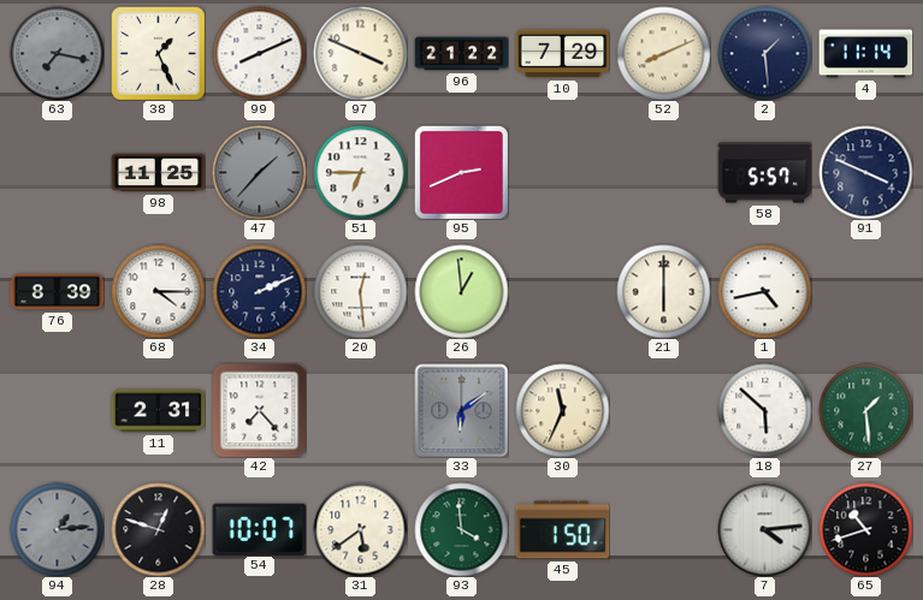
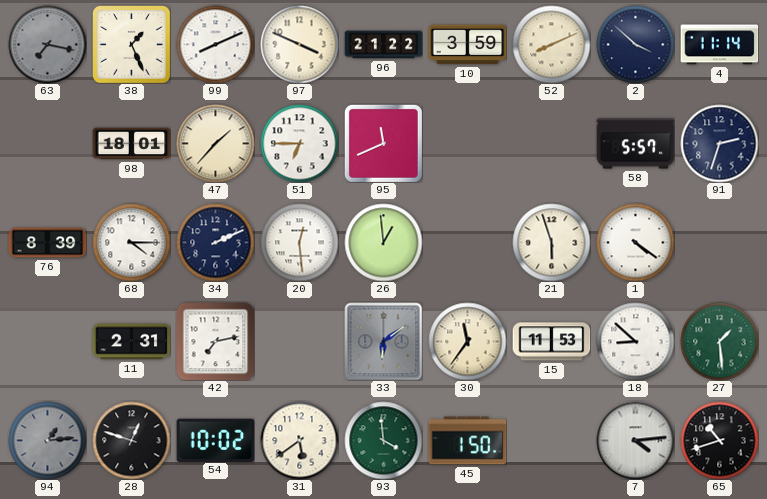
10: 7:29 -> 3:59
2: 1:29 -> 3:52
98: 11:25 -> 18:01
47 dial: grey -> cream
95: 2:41 -> 11:41
91: 3:49 -> 2:33
21: 6:00 -> 5:57
1: 4:43 -> 4:21
42: 7:23 -> 7:13
30: 11:34 -> 11:36
15: none -> 11:53
18: 5:52 -> 8:52
54: 10:07 -> 10:02
